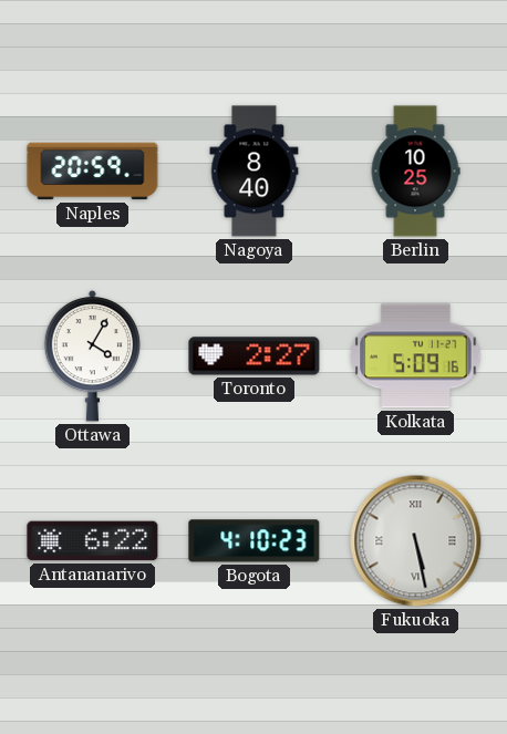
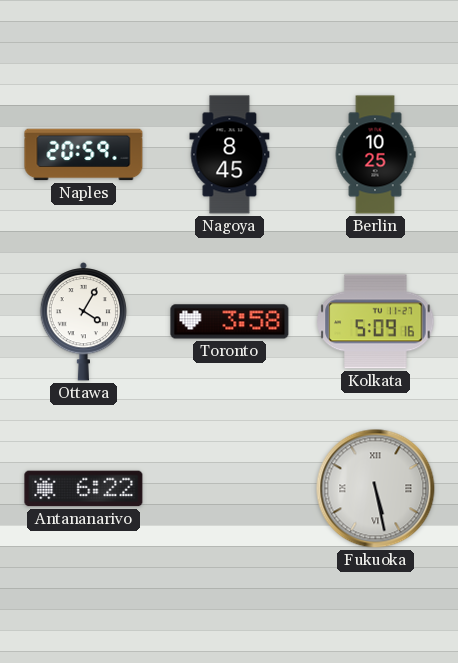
Nagoya: 8:40 -> 8:45
Toronto: 2:27 -> 3:58
Bogota: 4:10 -> none
